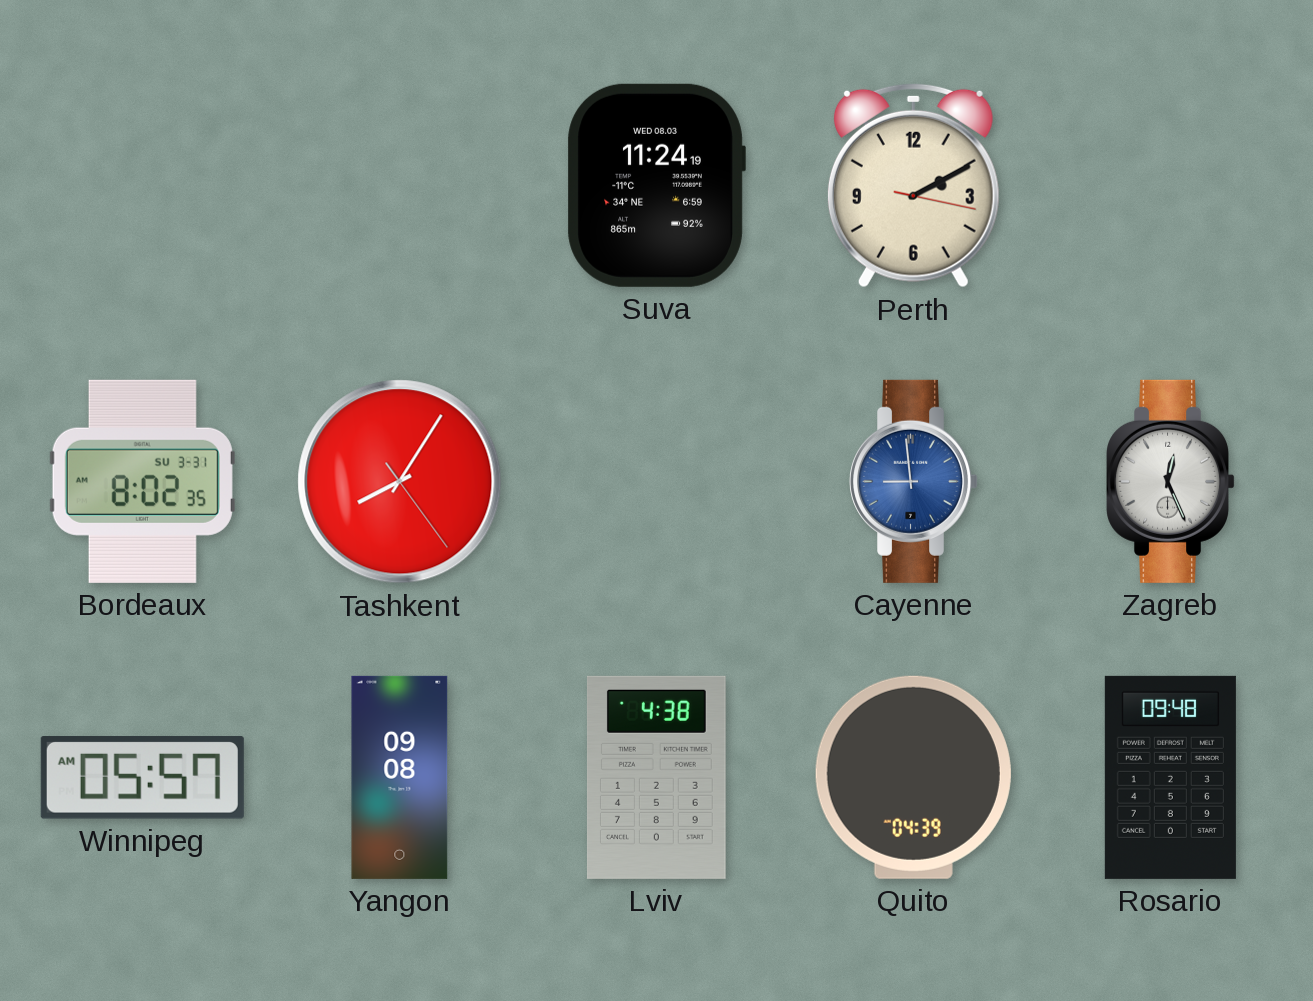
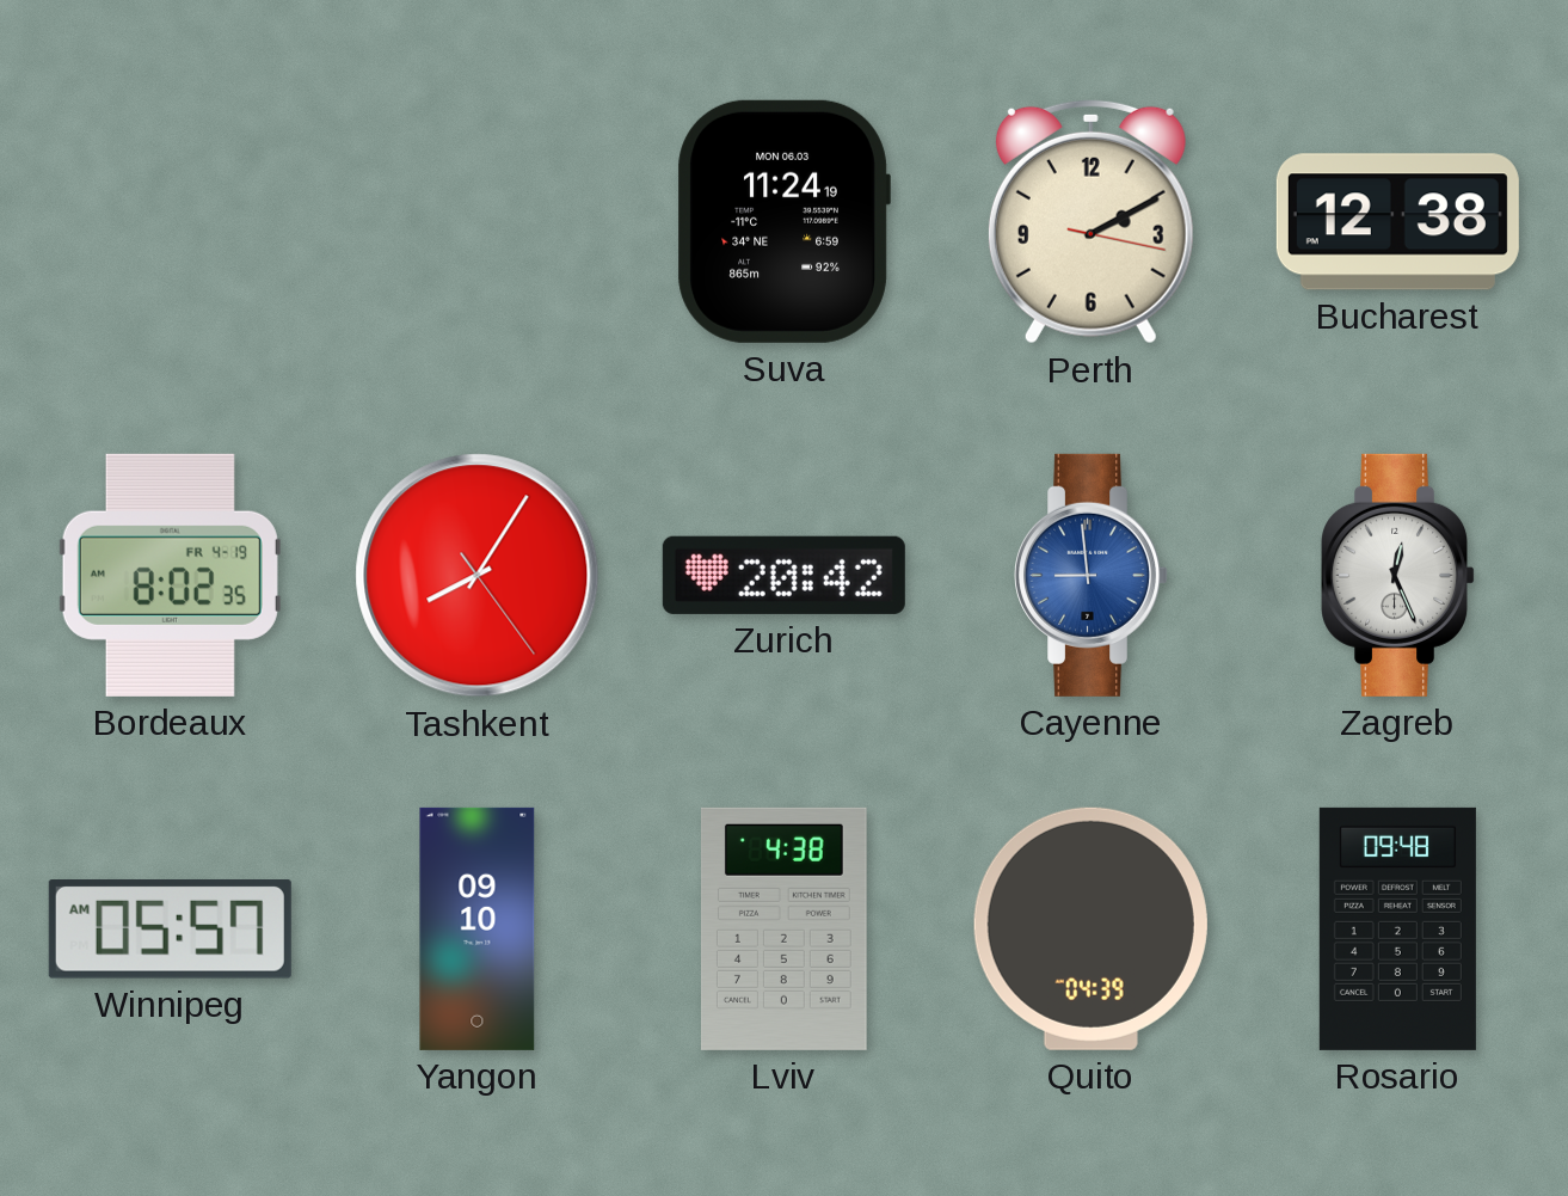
Suva date: WED 08.03 -> MON 06.03
Bucharest: none -> 12:38
Bordeaux date: SU 3-31 -> FR 4-19
Zurich: none -> 20:42
Yangon: 09:08 -> 09:10
